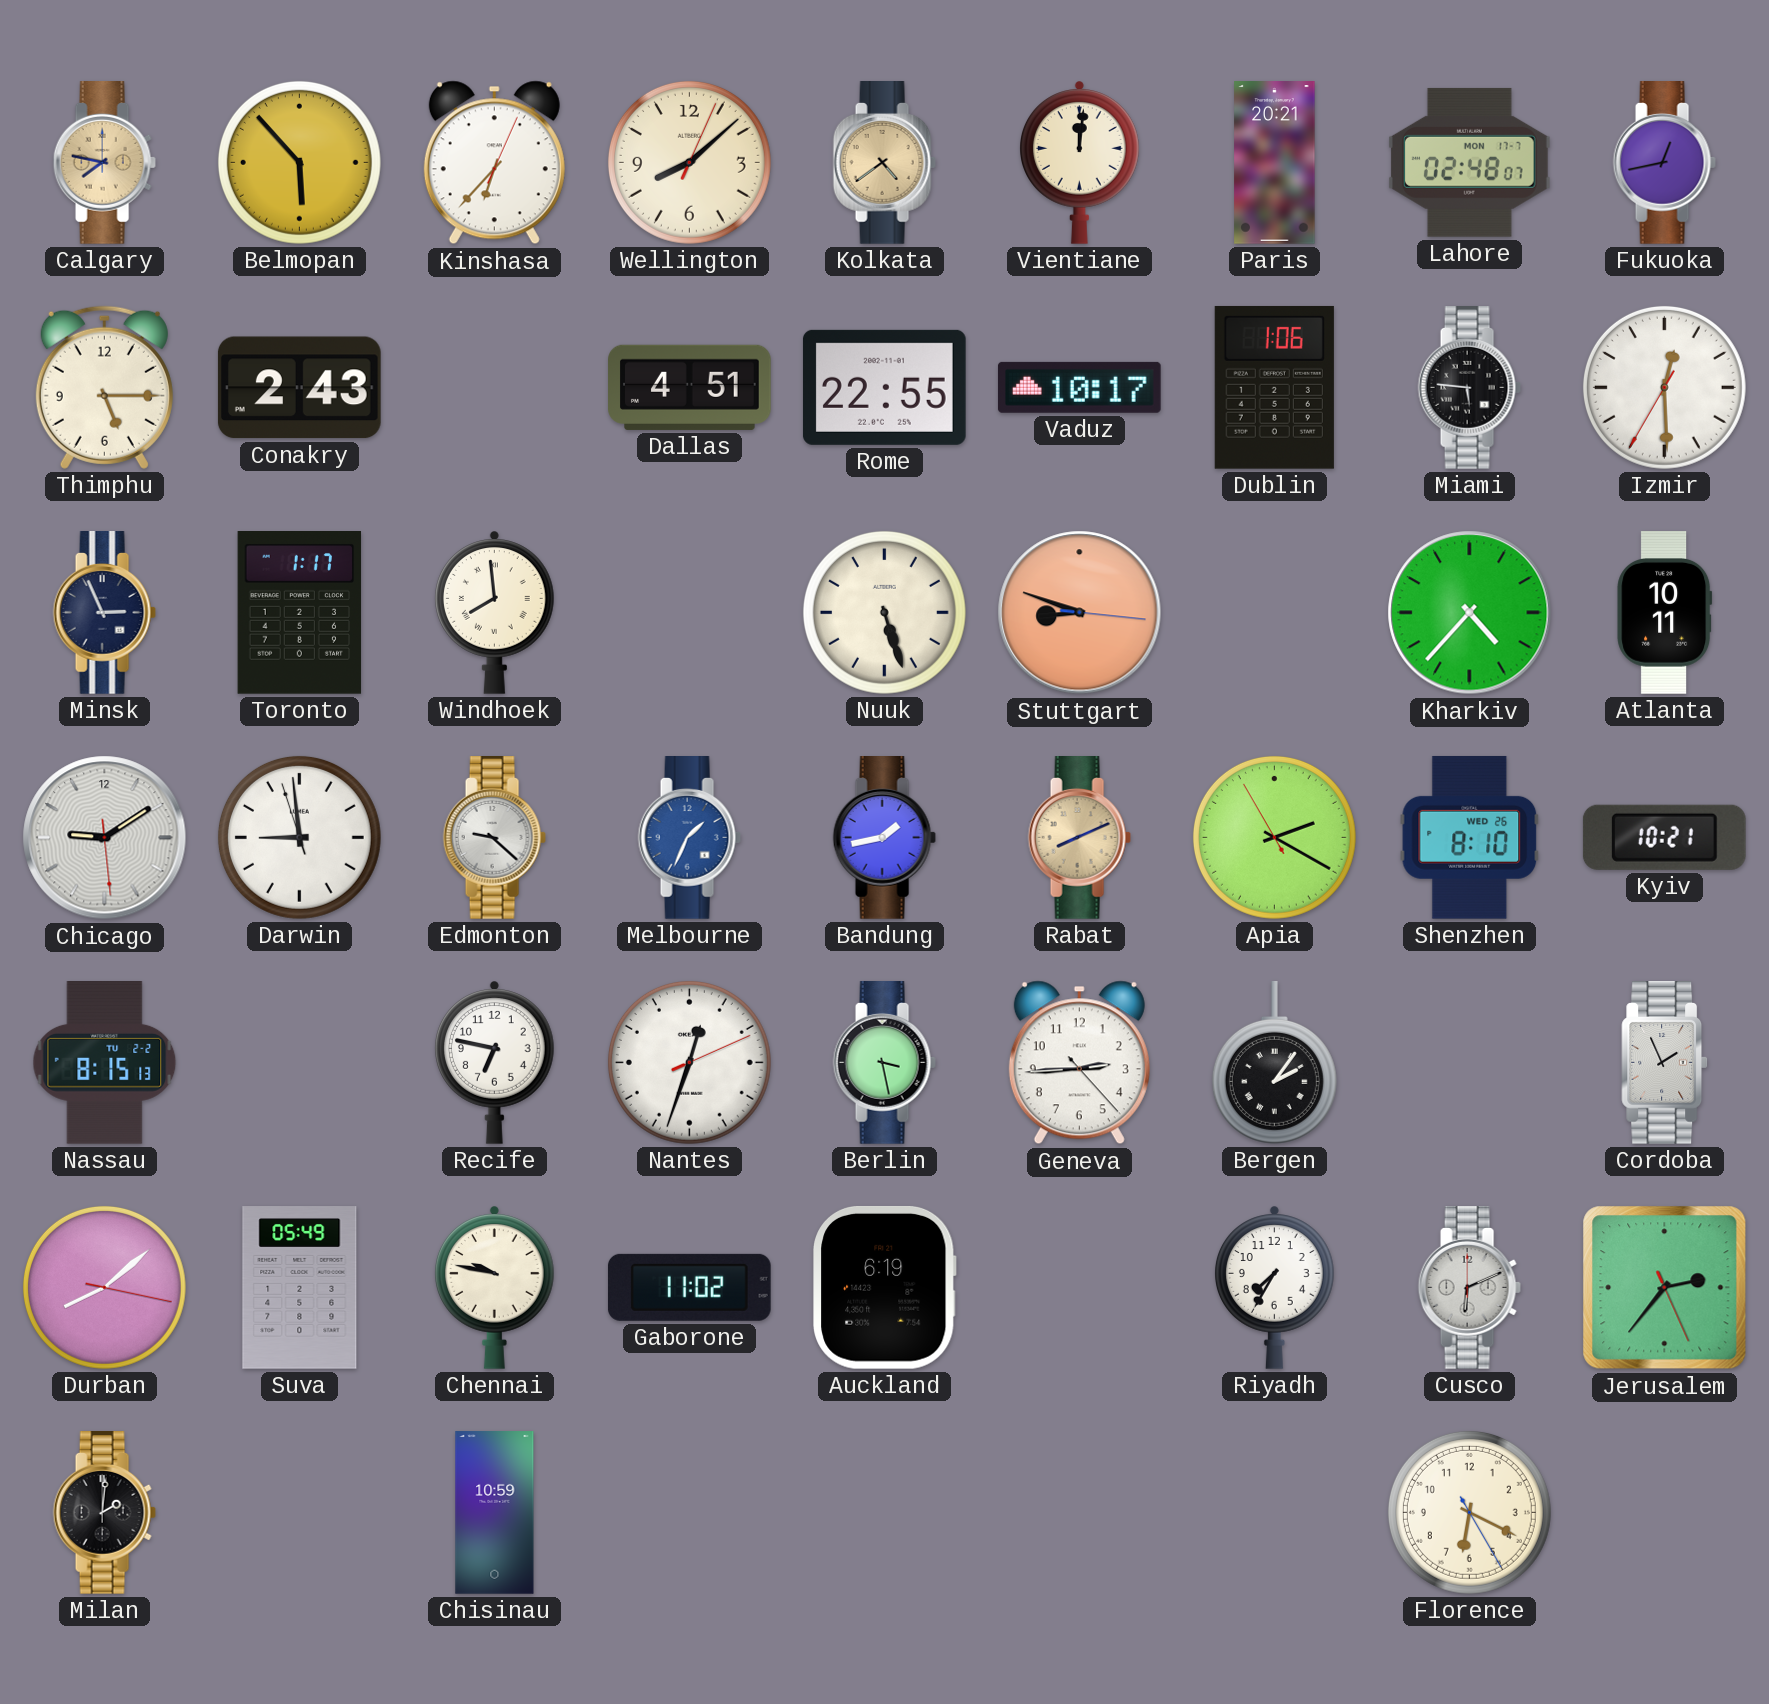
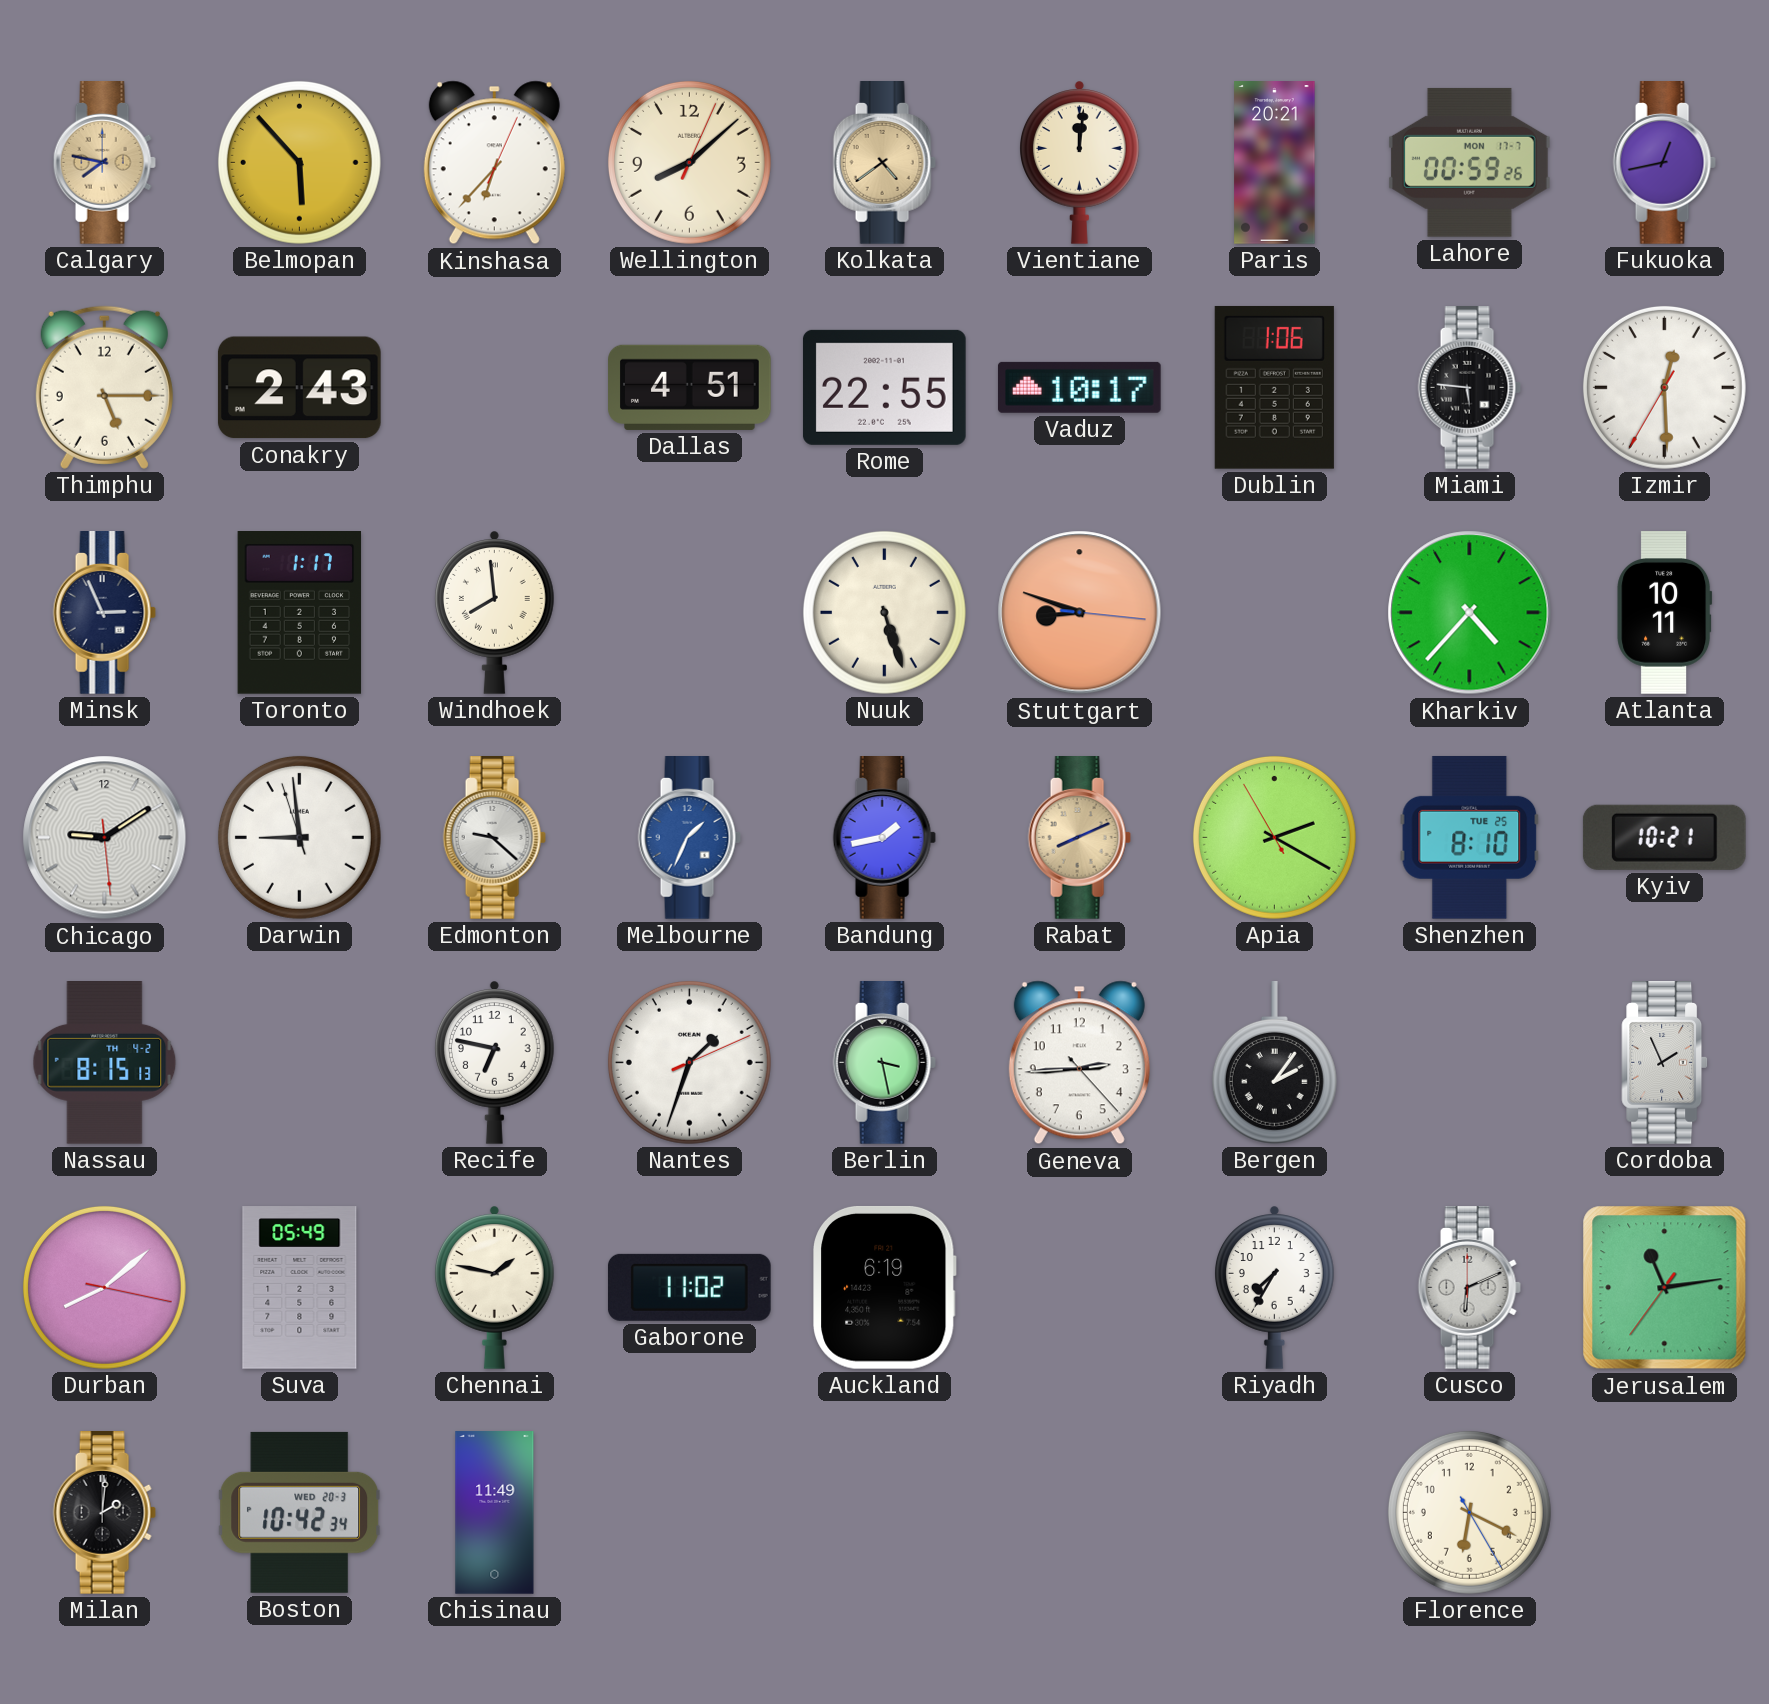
Lahore: 02:48 -> 00:59
Shenzhen date: WED 26 -> TUE 25
Nassau date: TU 2-2 -> TH 4-2
Nantes: 12:33 -> 1:33
Chennai: 9:47 -> 1:47
Jerusalem: 2:36 -> 11:13
Boston: none -> 10:42
Chisinau: 10:59 -> 11:49
